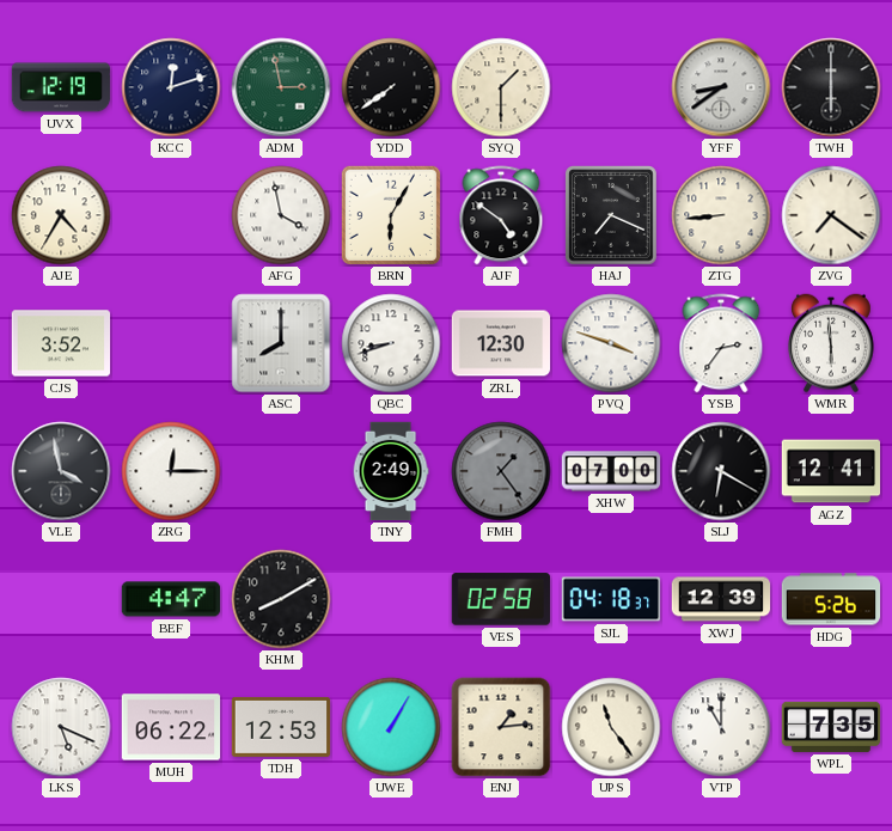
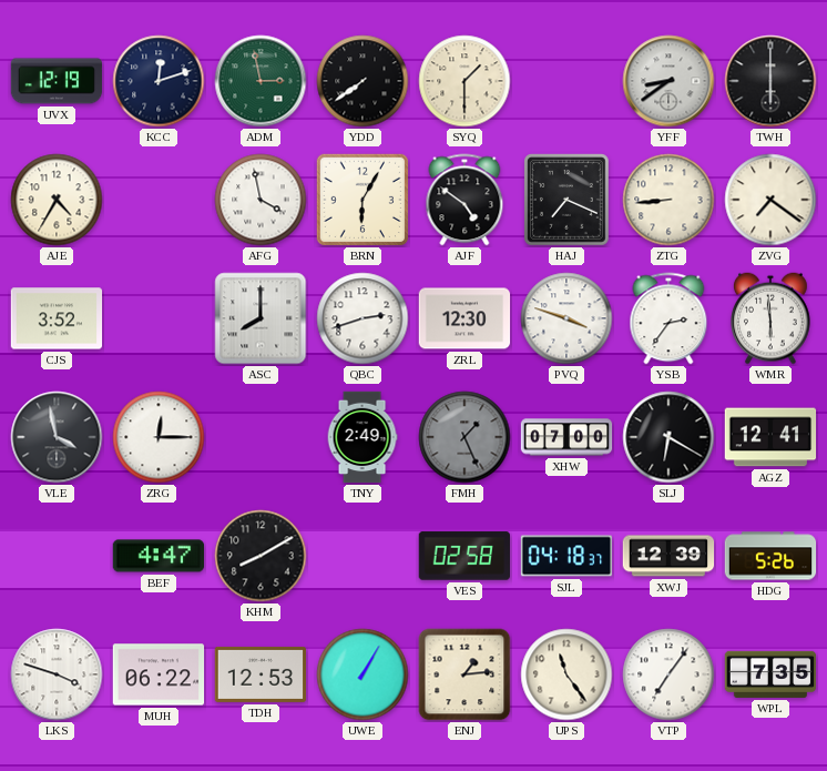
QBC: 8:42 -> 2:42
FMH: 1:24 -> 1:26
LKS: 5:19 -> 3:48
VTP: 11:00 -> 7:06
